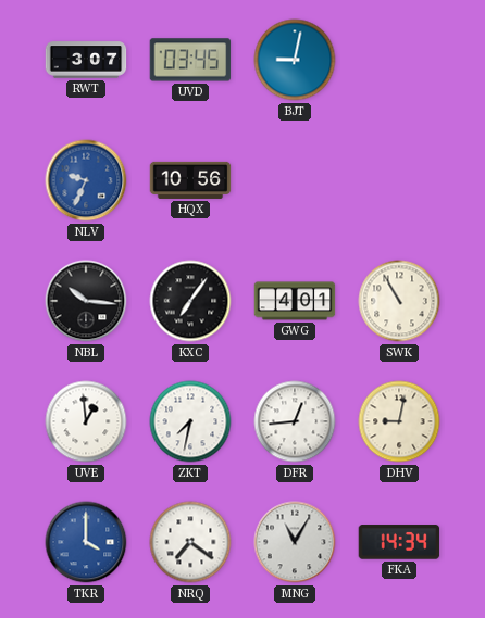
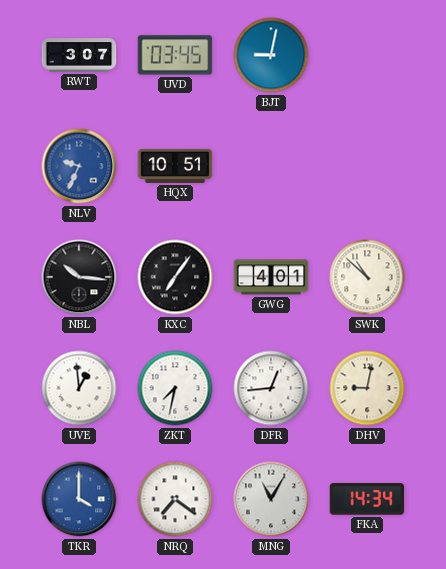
HQX: 10:56 -> 10:51
SWK: 10:55 -> 10:52
